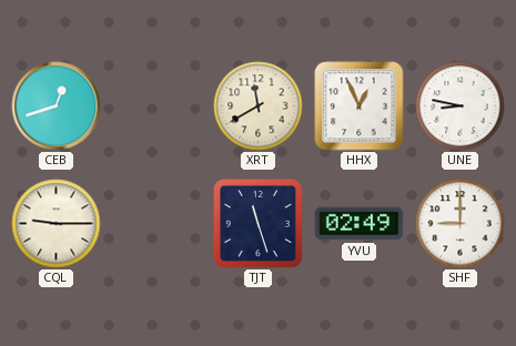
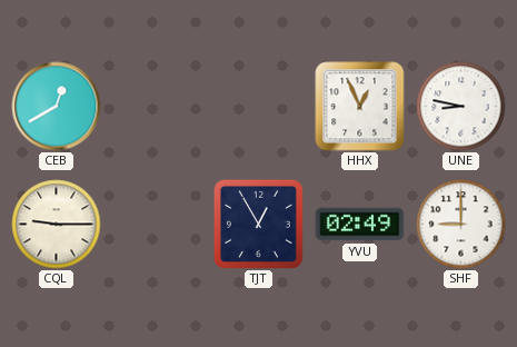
CEB: 12:42 -> 12:40
XRT: 11:40 -> none
TJT: 11:27 -> 12:55
